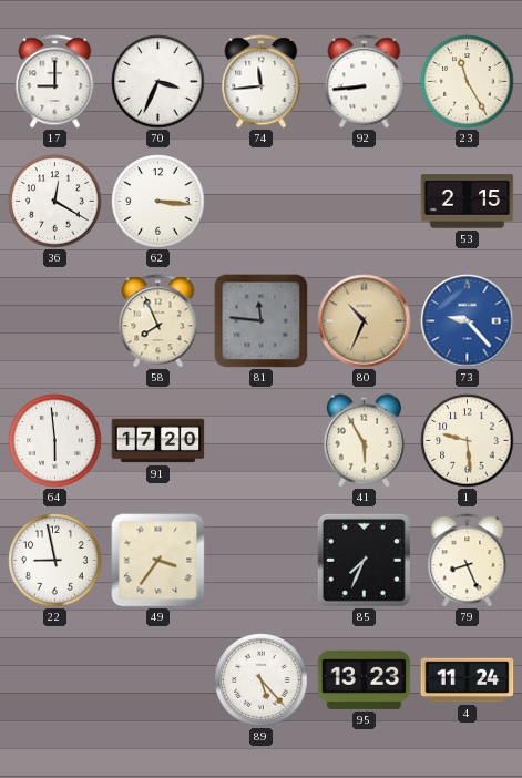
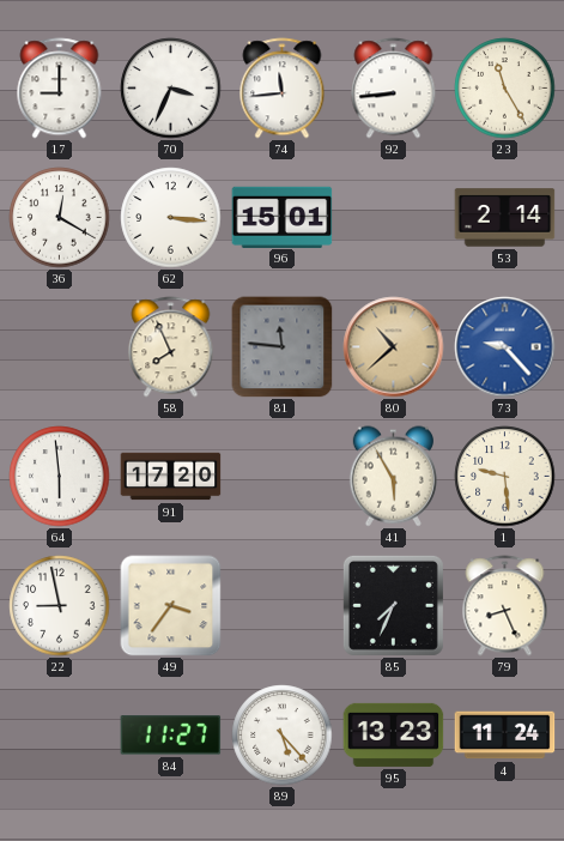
96: none -> 15:01
53: 2:15 -> 2:14
80: 10:34 -> 10:38
84: none -> 11:27
